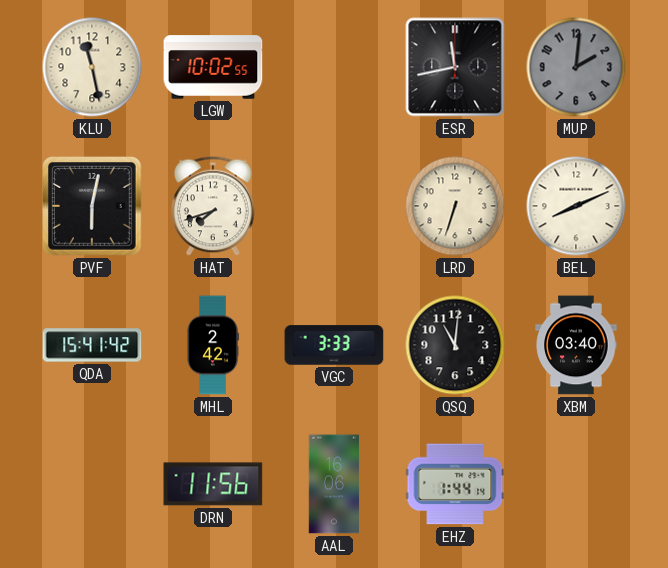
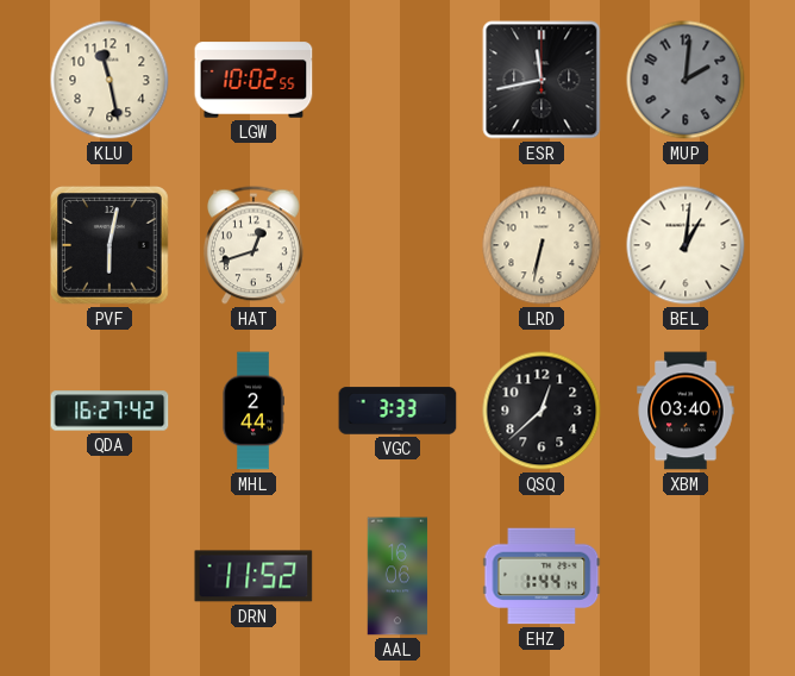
HAT: 7:42 -> 12:42
LRD: 6:33 -> 6:32
BEL: 8:11 -> 1:01
QDA: 15:41 -> 16:27
MHL: 2:42 -> 2:44
QSQ: 11:01 -> 12:38
DRN: 11:56 -> 11:52
